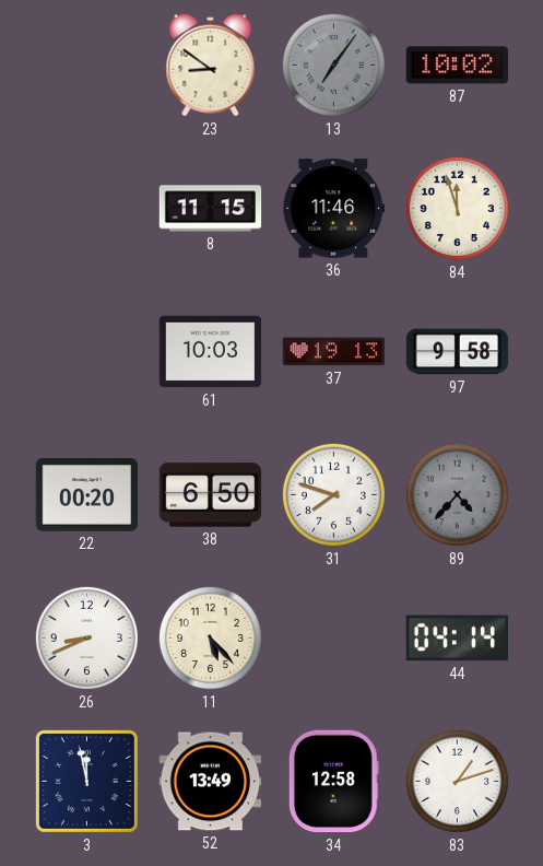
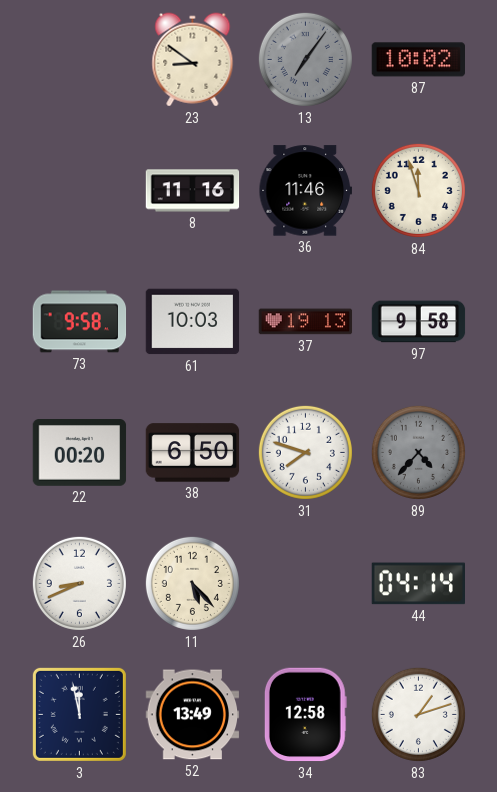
8: 11:15 -> 11:16
73: none -> 9:58
